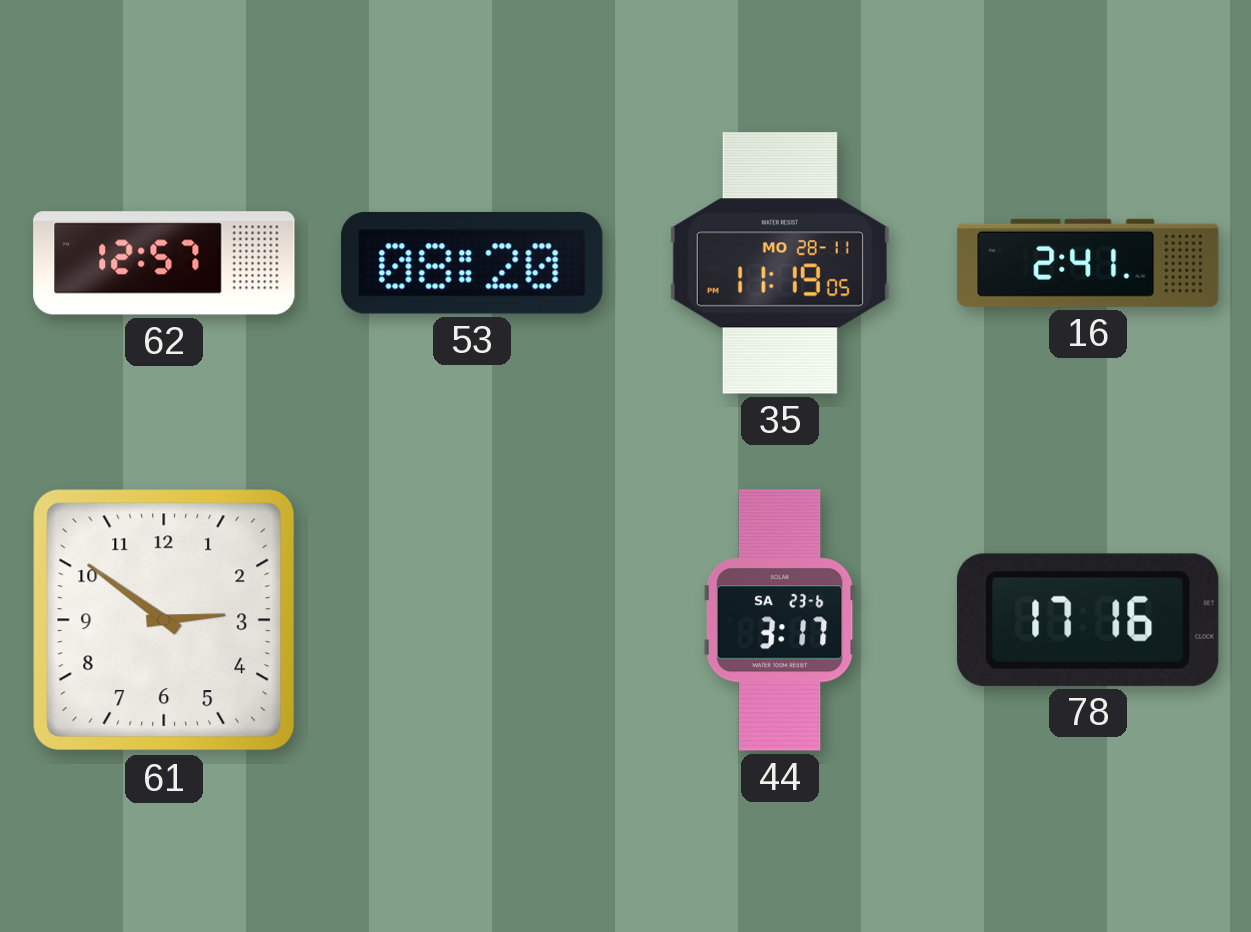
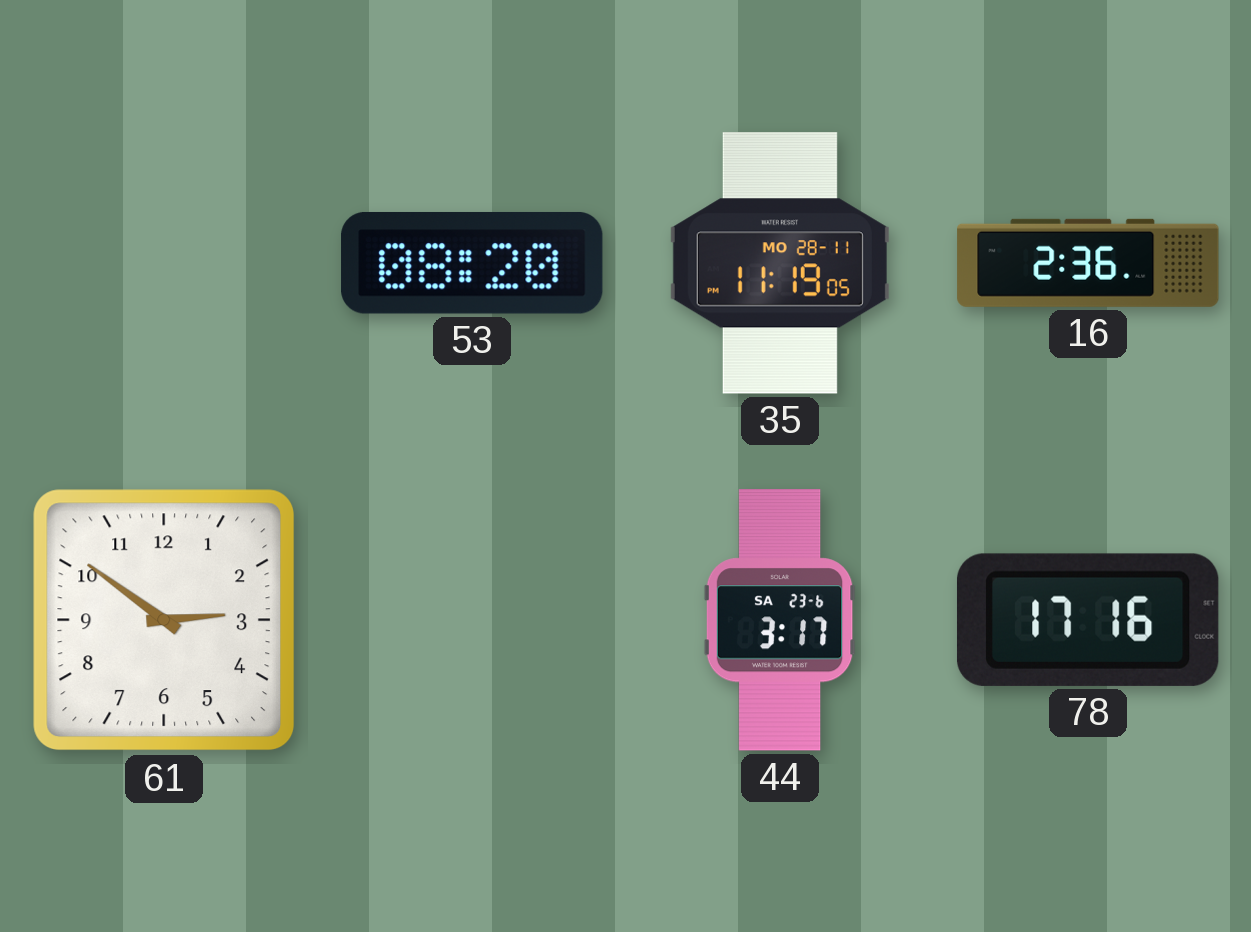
62: 12:57 -> none
16: 2:41 -> 2:36
